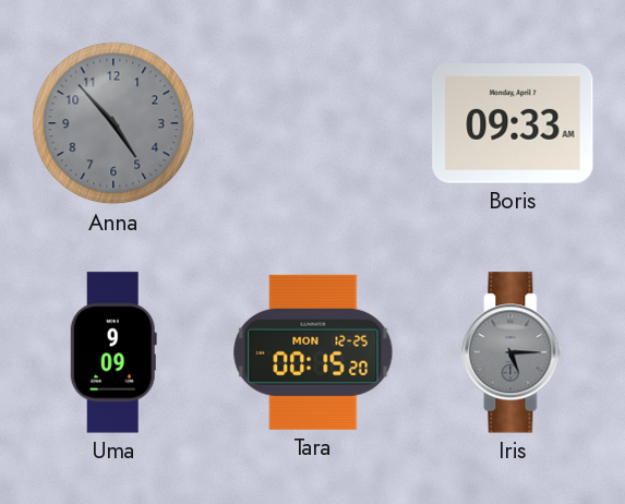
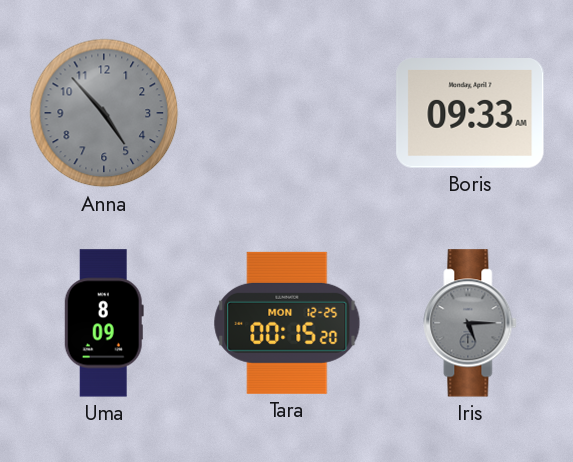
Uma: 9:09 -> 8:09
